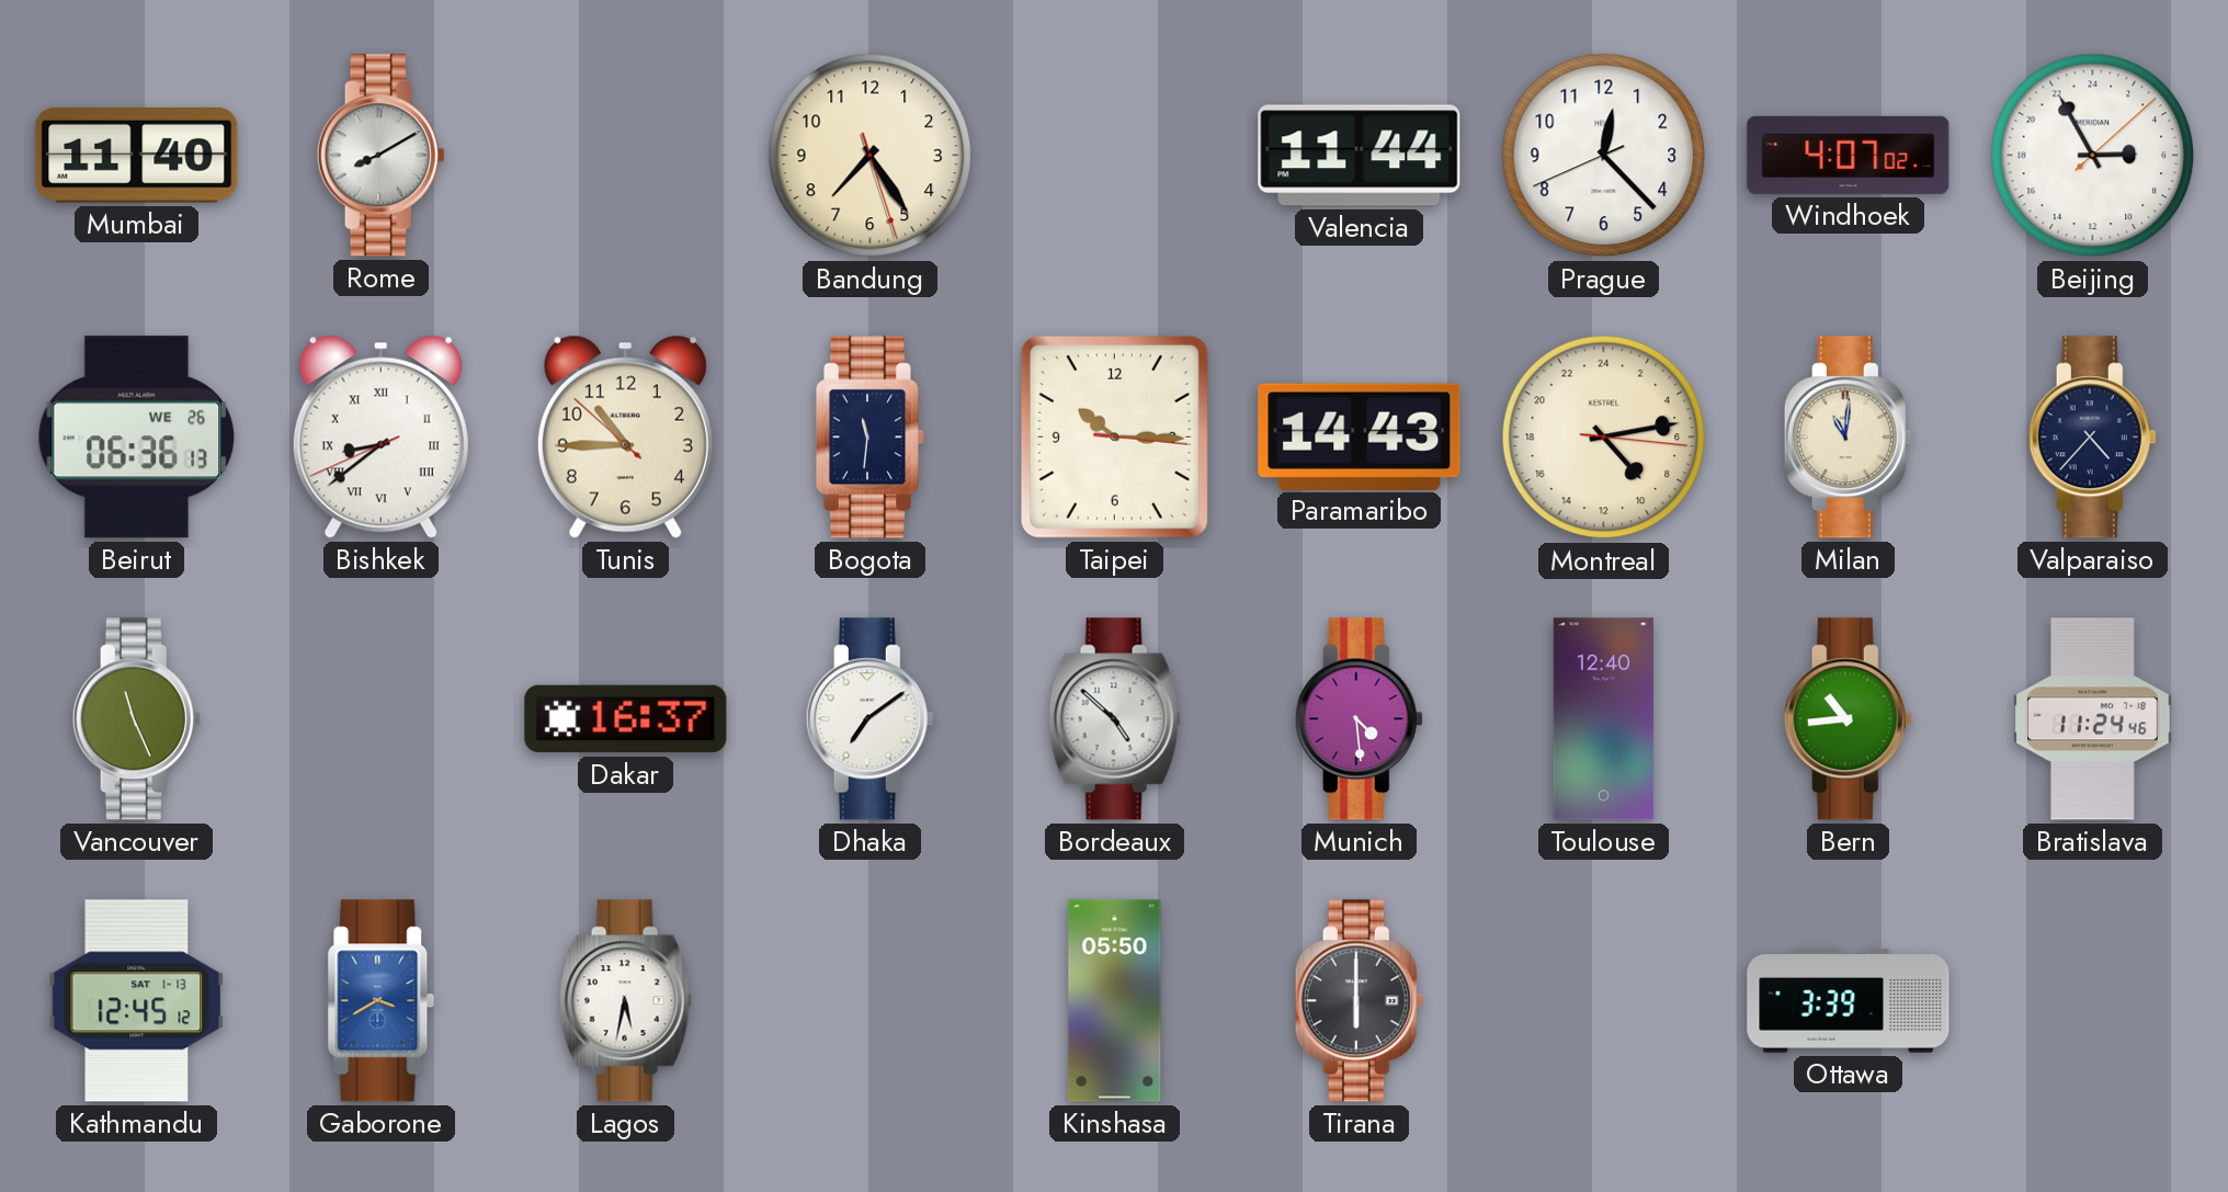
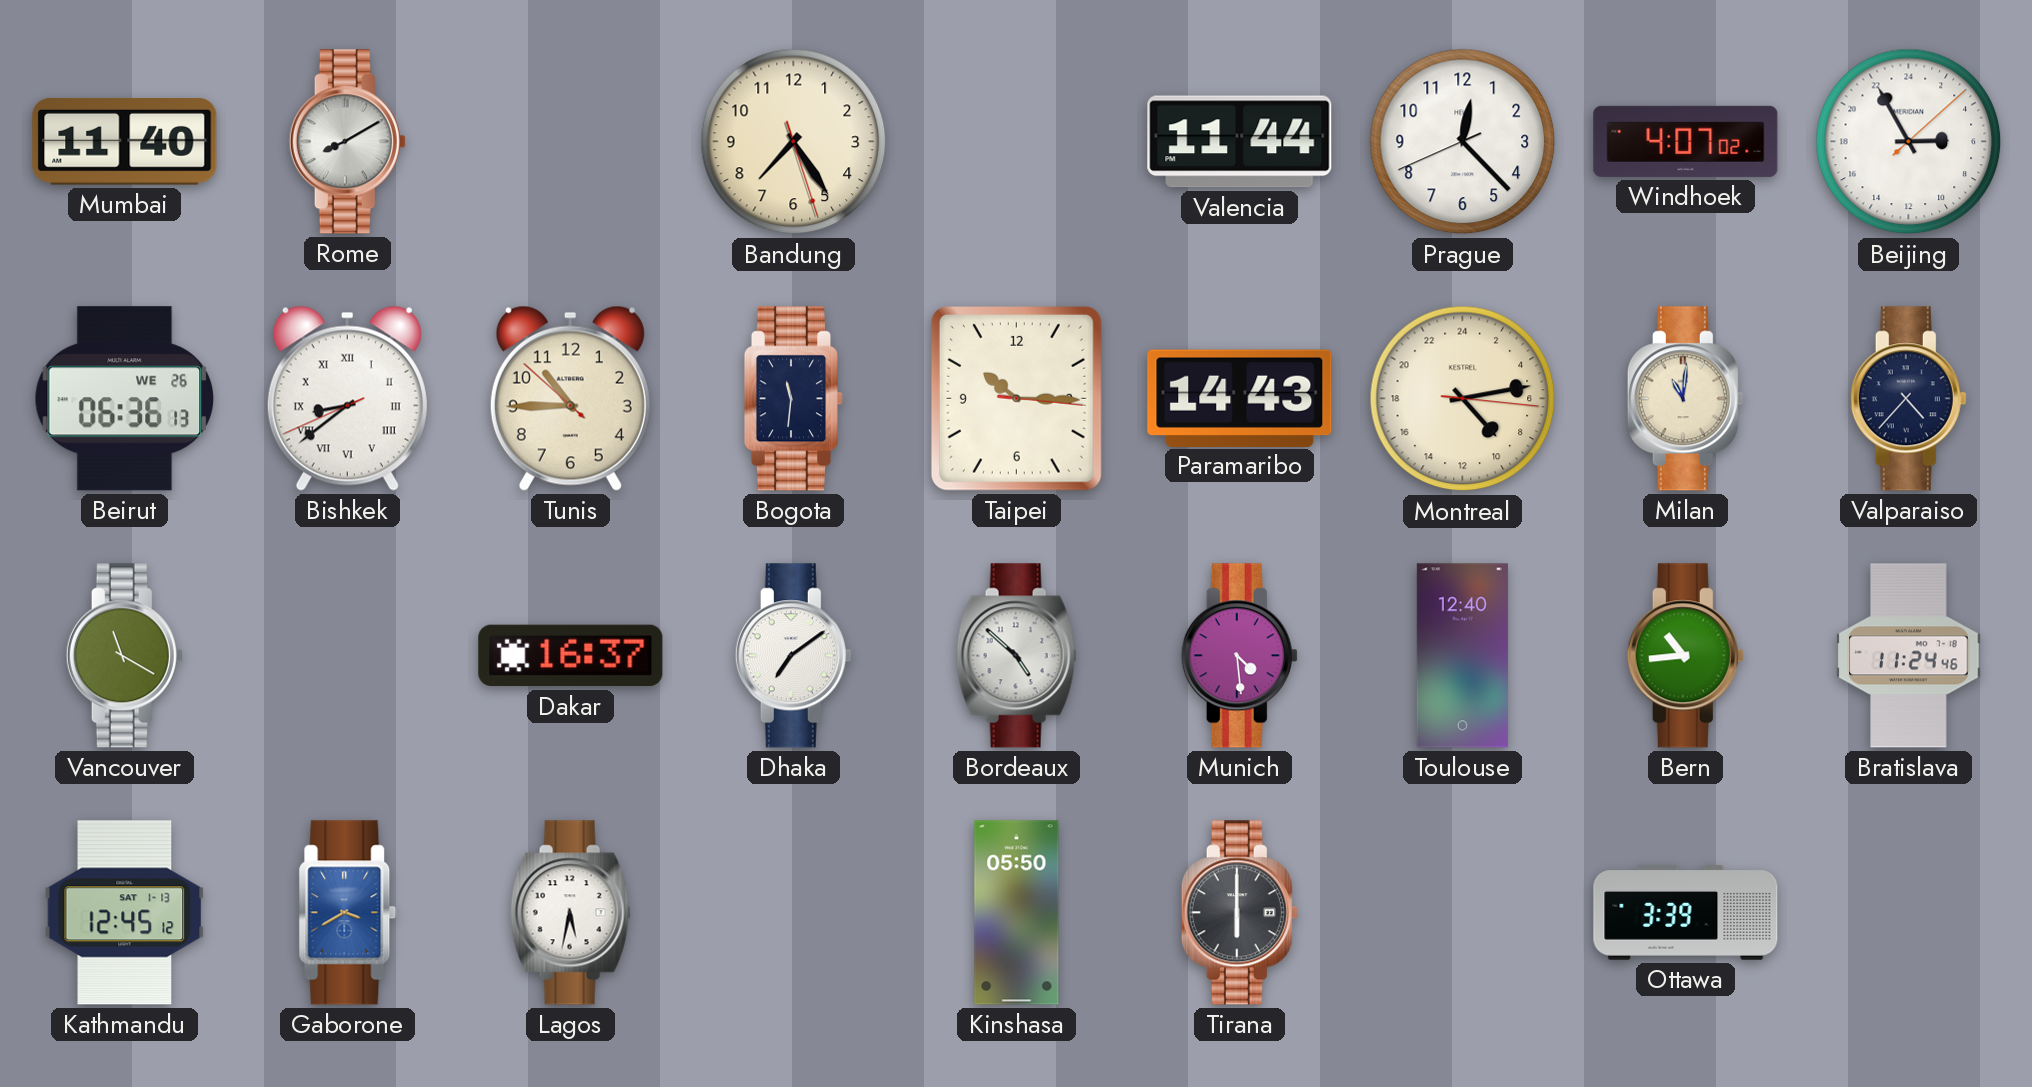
Vancouver: 11:26 -> 11:20
